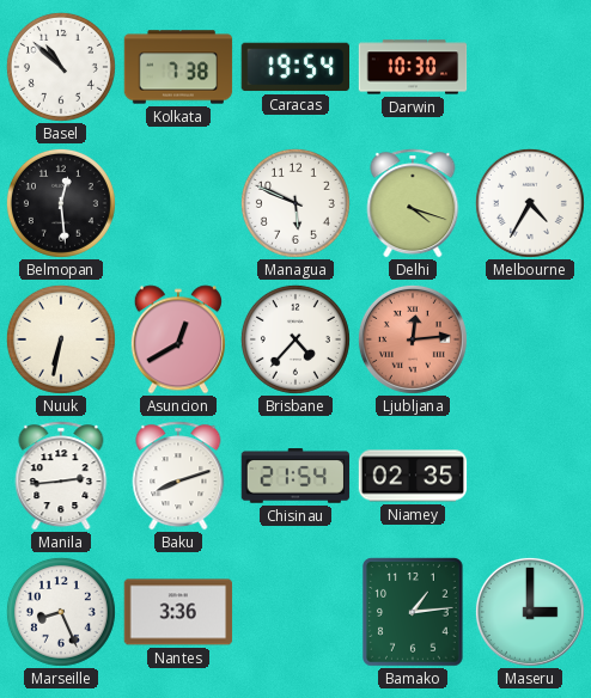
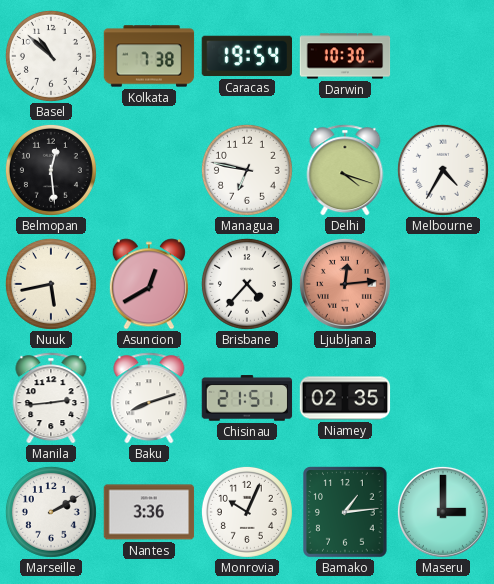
Managua: 5:49 -> 6:47
Nuuk: 6:32 -> 5:43
Chisinau: 21:54 -> 21:51
Marseille: 8:26 -> 2:10
Monrovia: none -> 10:04
